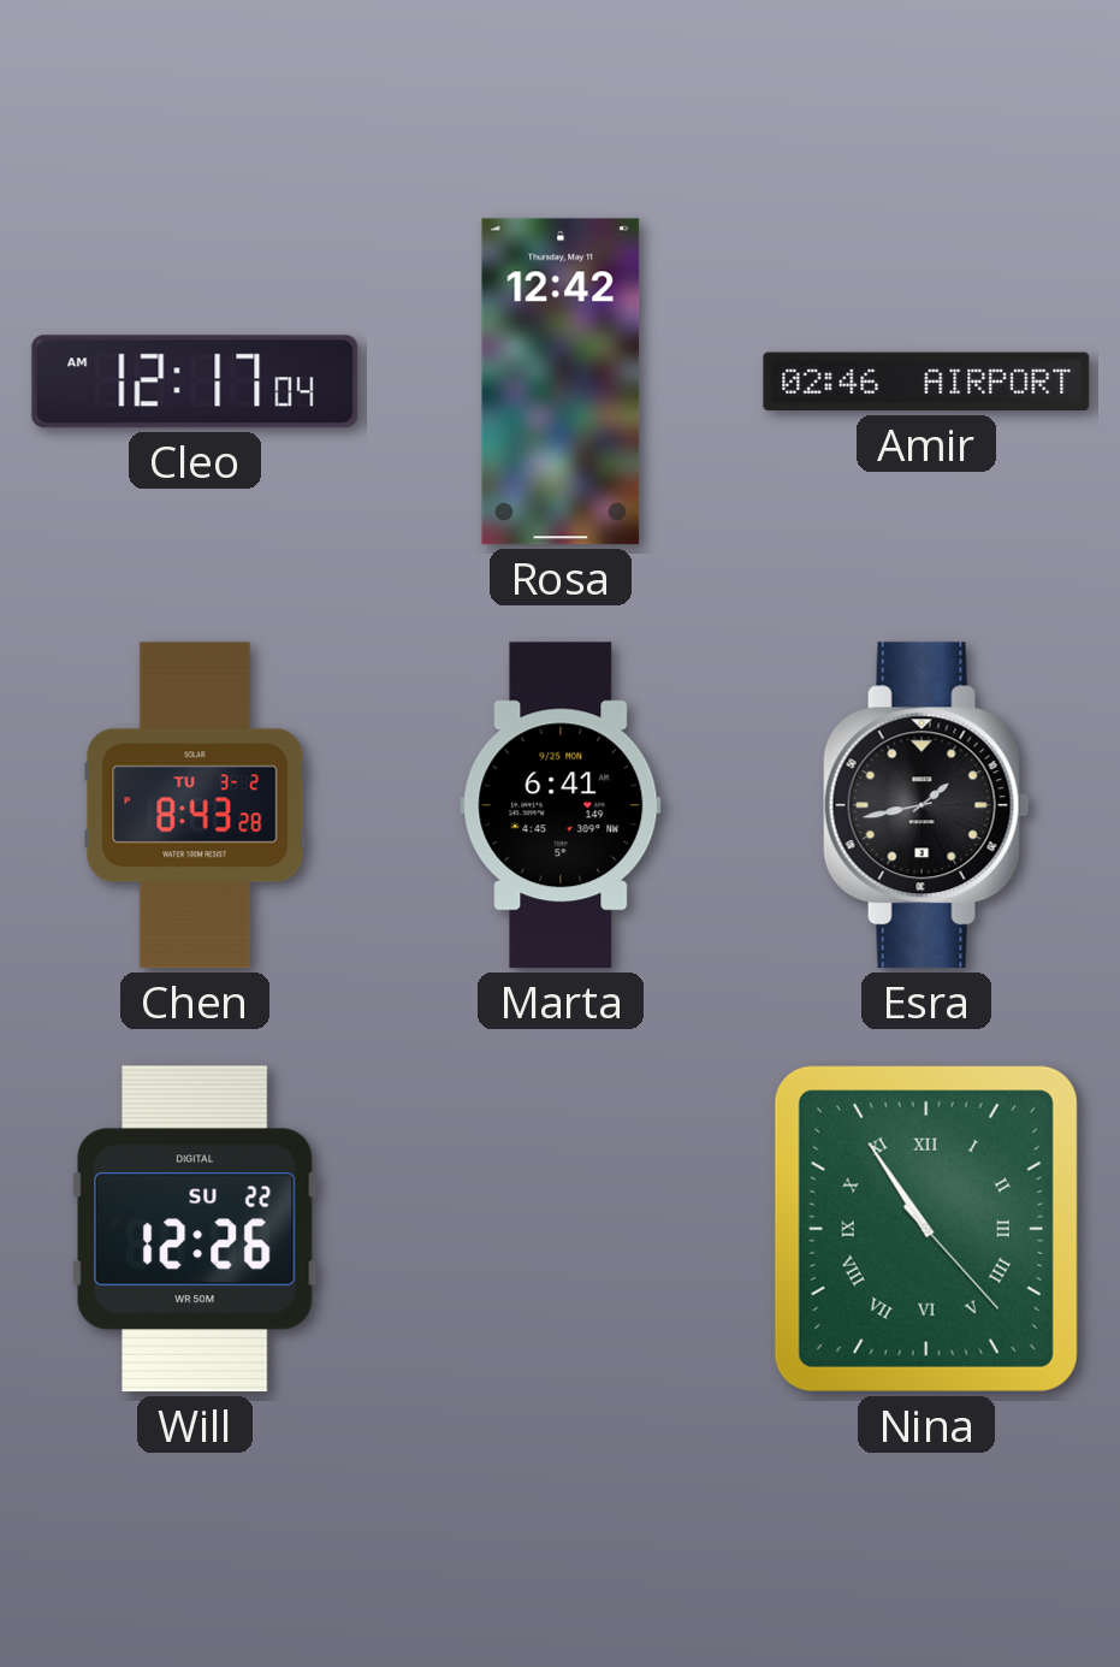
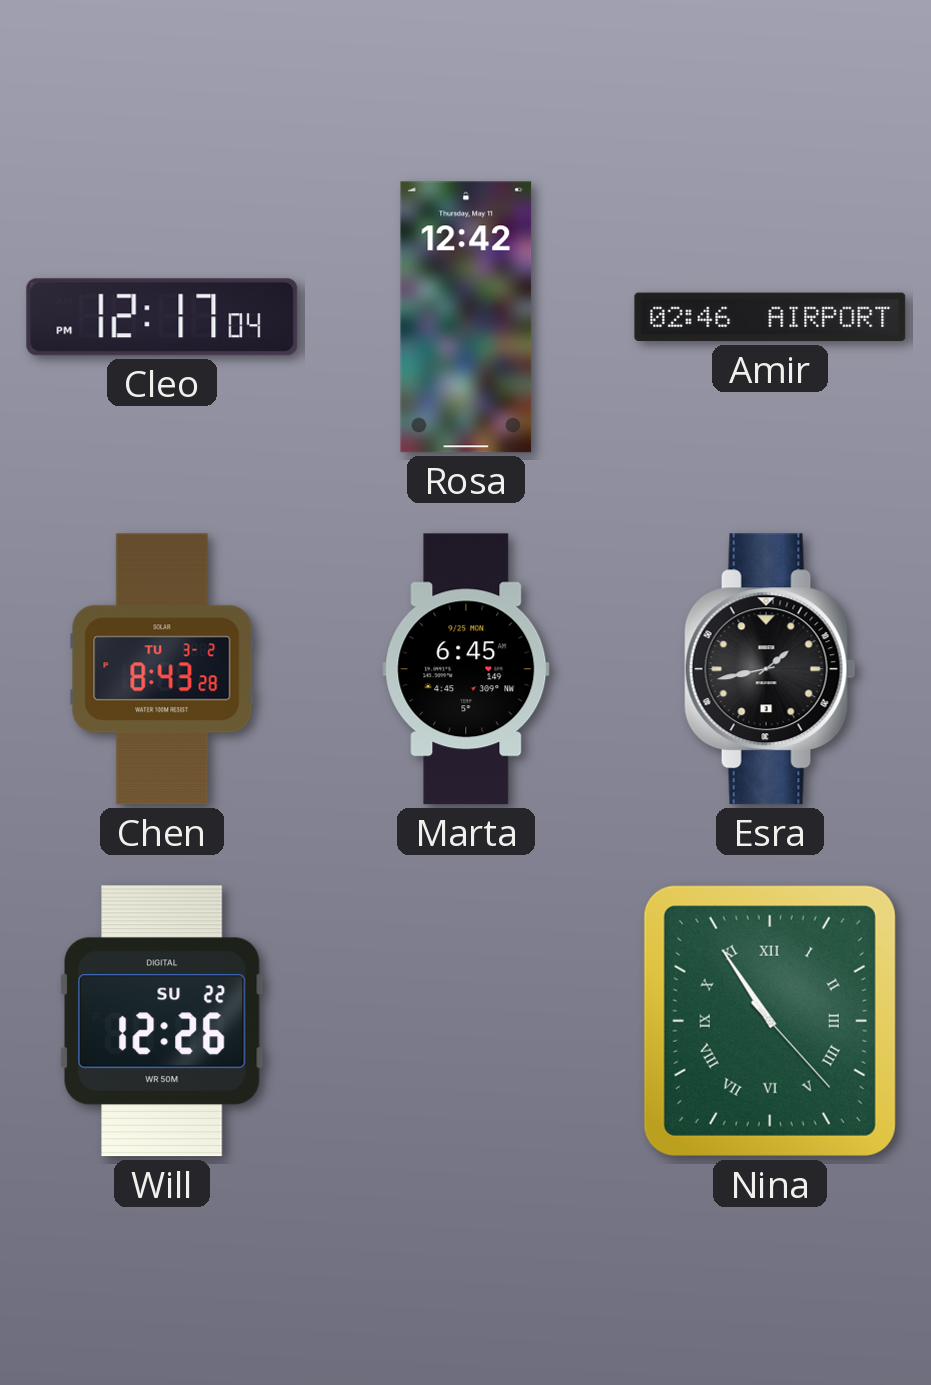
Cleo: 12:17:04 AM -> 12:17:04 PM
Marta: 6:41 -> 6:45
